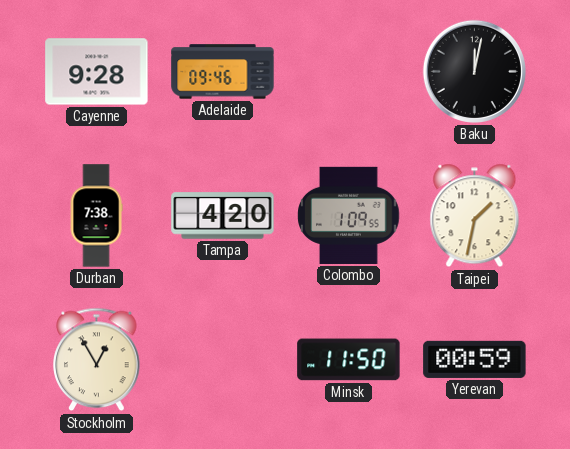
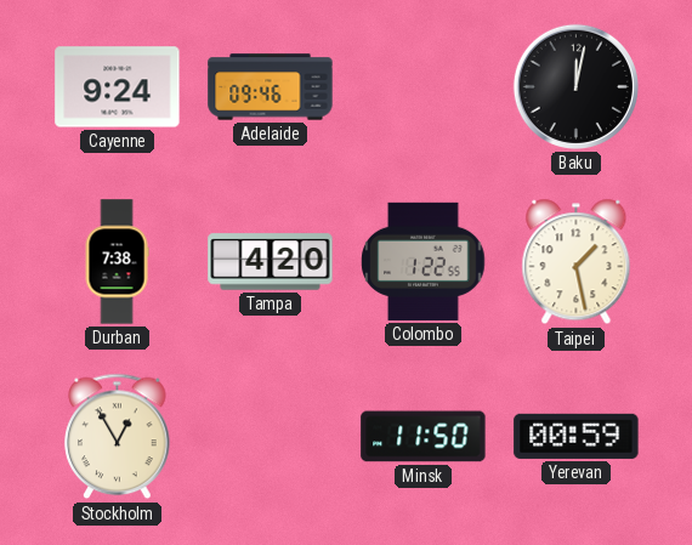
Cayenne: 9:28 -> 9:24
Colombo: 1:09 -> 1:22
Taipei: 1:32 -> 1:28
